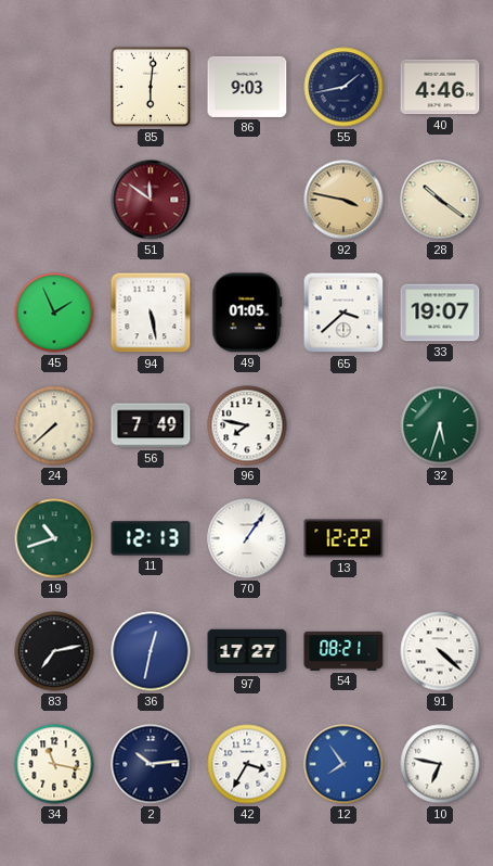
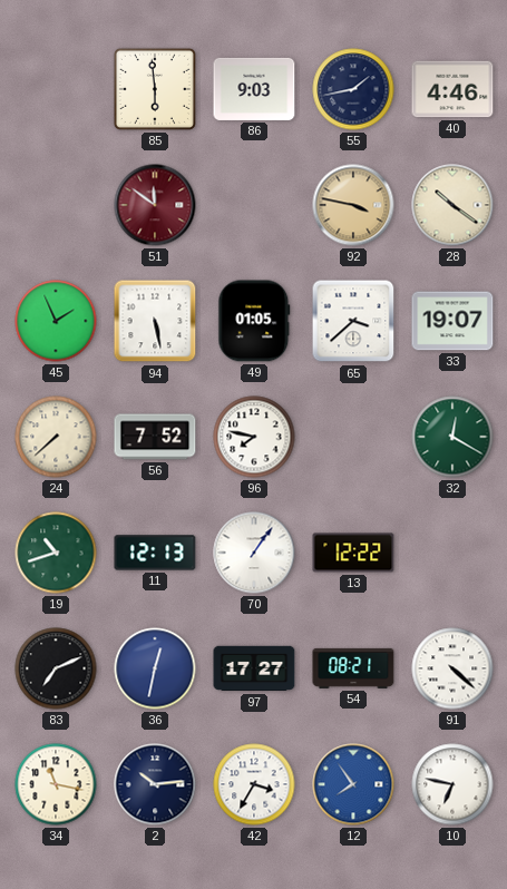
85: 6:01 -> 5:59
56: 7:49 -> 7:52
32: 5:33 -> 12:20
83: 7:13 -> 7:11
